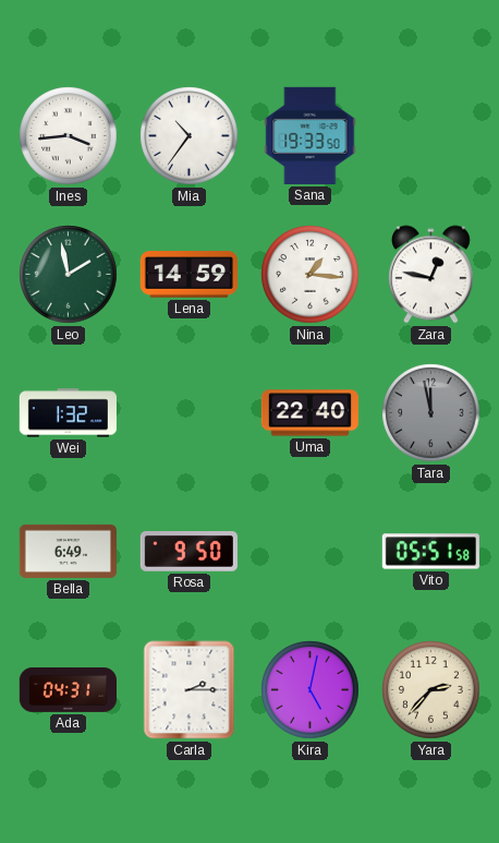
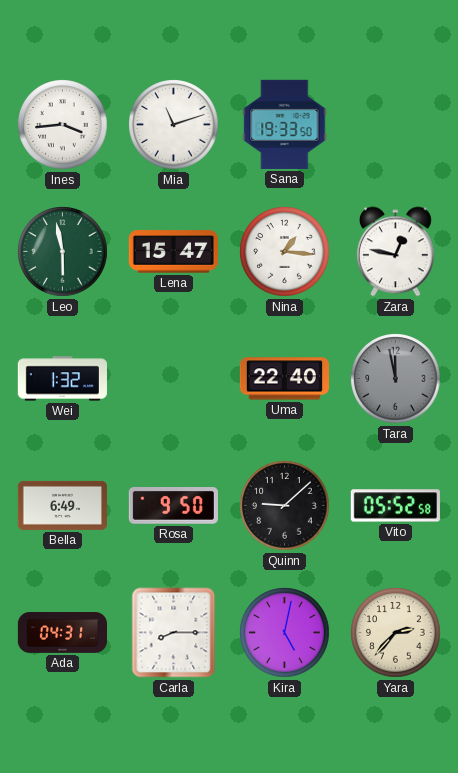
Mia: 10:36 -> 11:12
Leo: 1:58 -> 5:58
Lena: 14:59 -> 15:47
Quinn: none -> 9:08
Vito: 05:51 -> 05:52
Carla: 2:15 -> 8:15
